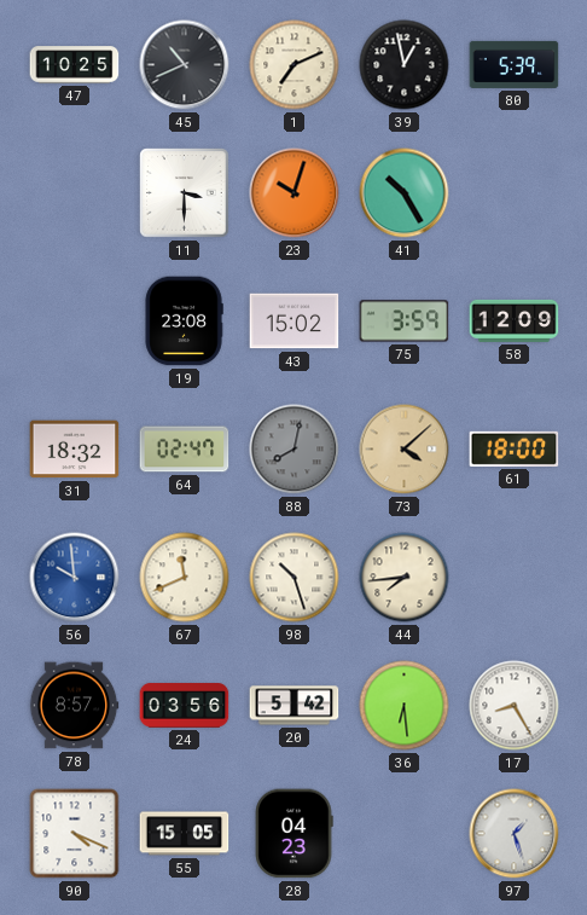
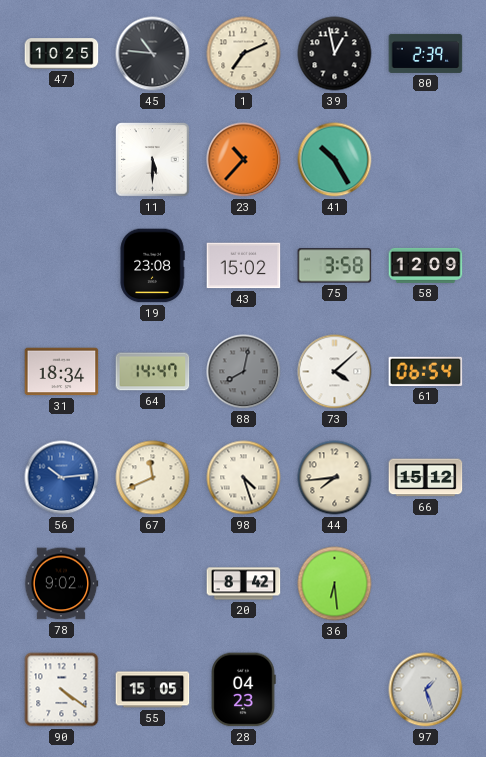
45: 10:41 -> 10:46
80: 5:39 -> 2:39
11: 3:30 -> 5:30
23: 10:03 -> 10:37
75: 3:59 -> 3:58
31: 18:32 -> 18:34
64: 02:47 -> 14:47
73 dial: champagne -> white
61: 18:00 -> 06:54
56: 9:59 -> 10:14
98: 10:27 -> 4:27
66: none -> 15:12
78: 8:57 -> 9:02
24: 03:56 -> none
20: 5:42 -> 8:42
17: 8:25 -> none
90: 4:19 -> 4:21
